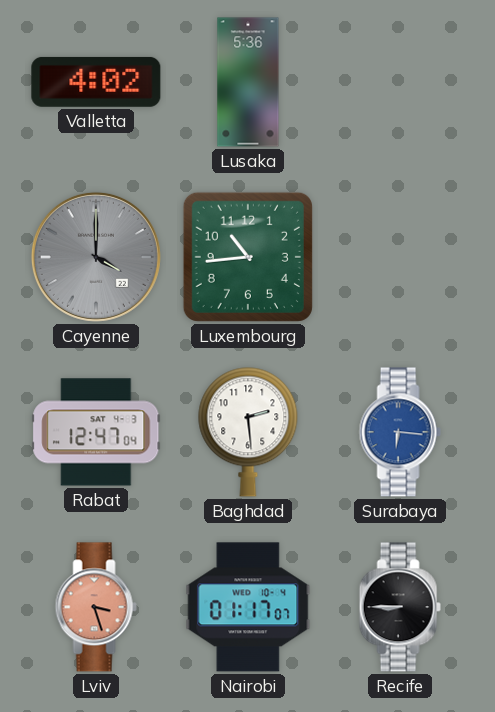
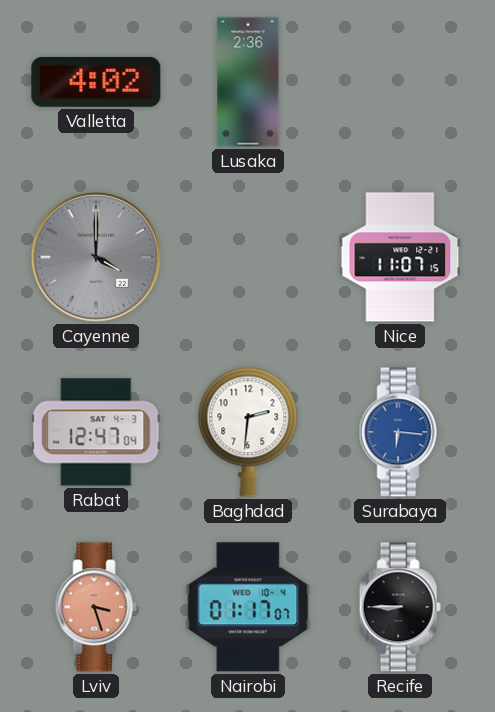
Lusaka: 5:36 -> 2:36
Luxembourg: 10:44 -> none
Nice: none -> 11:07
Baghdad: 2:29 -> 2:31
